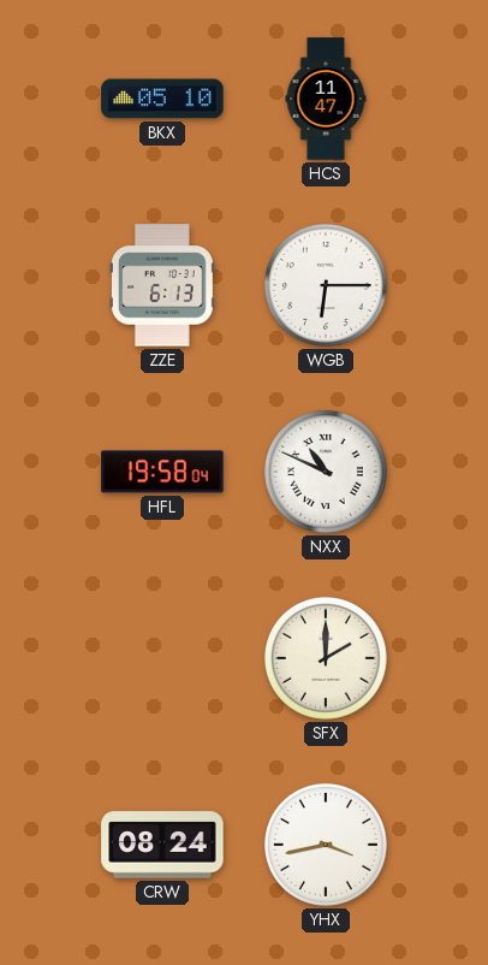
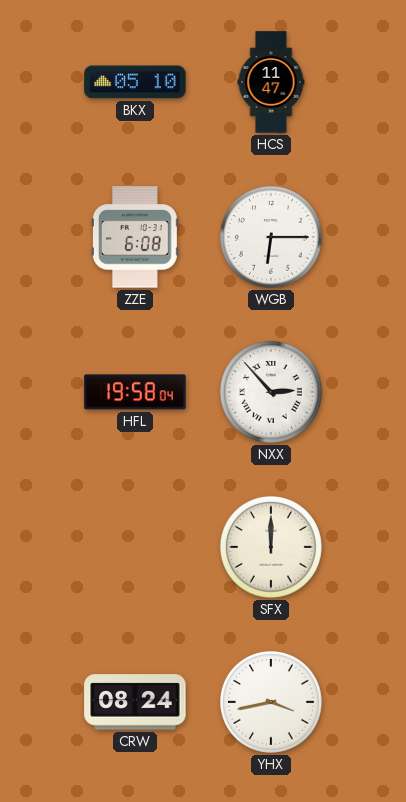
ZZE: 6:13 -> 6:08
NXX: 10:49 -> 2:53
SFX: 2:00 -> 12:00
